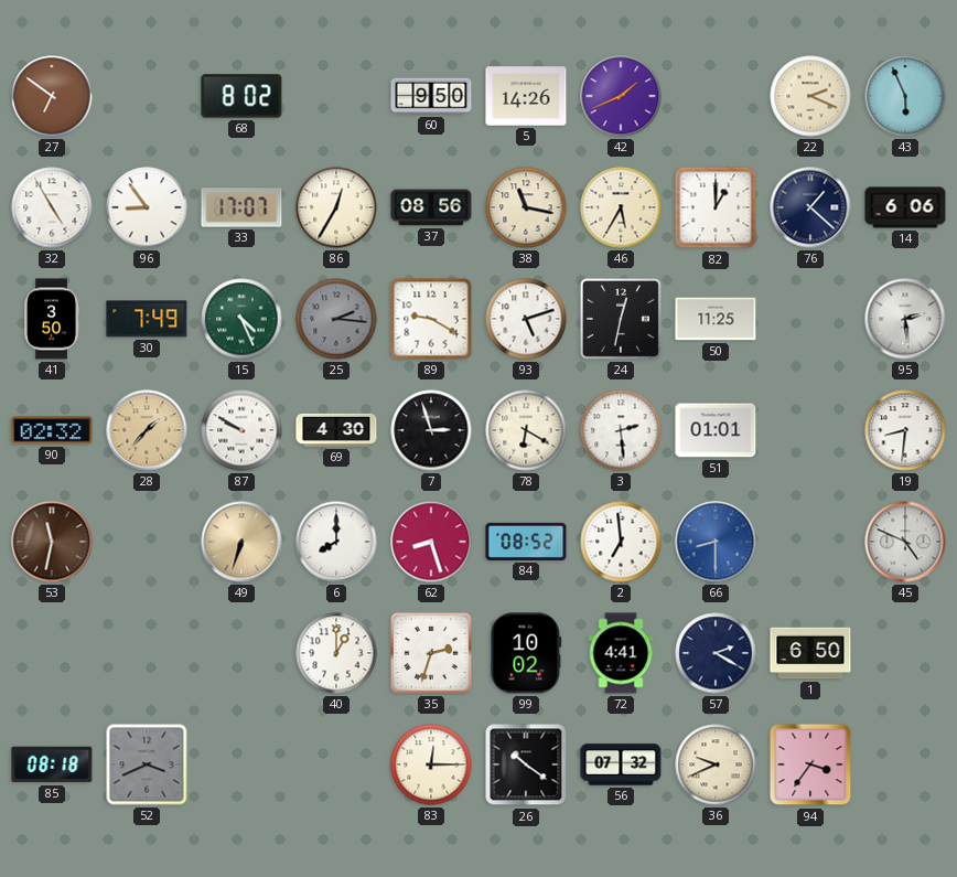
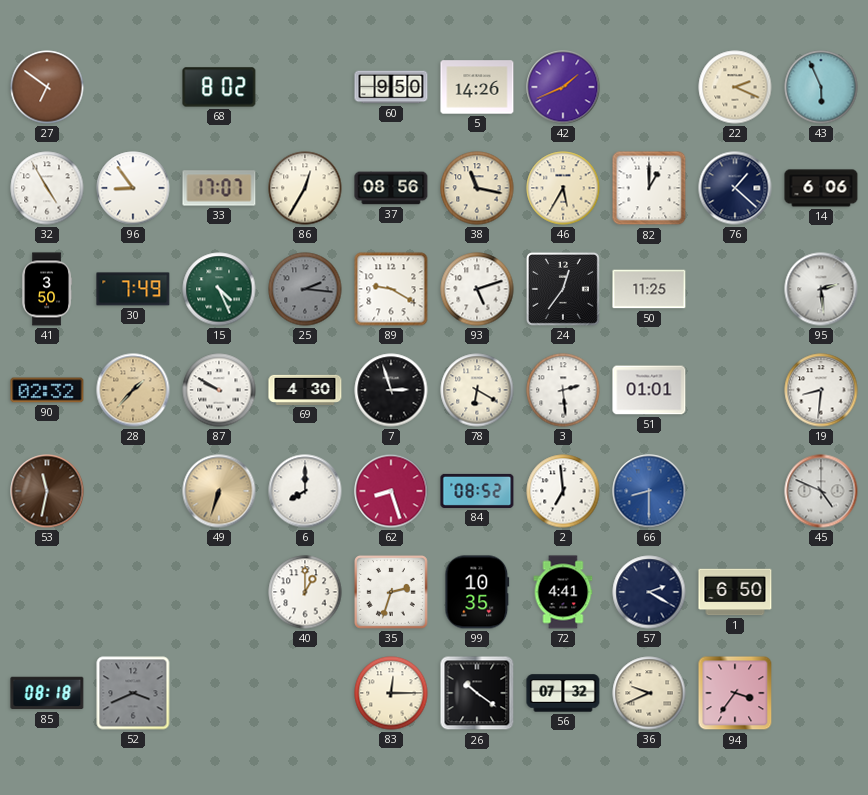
24: 12:32 -> 12:36
99: 10:02 -> 10:35
